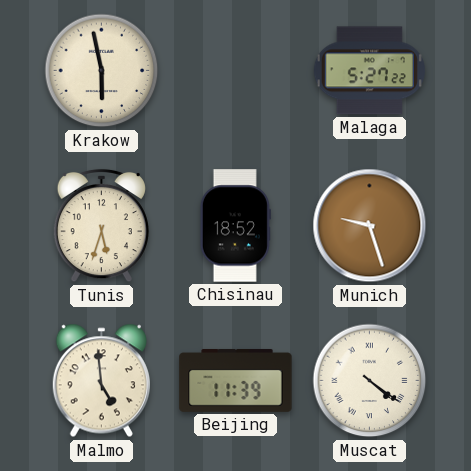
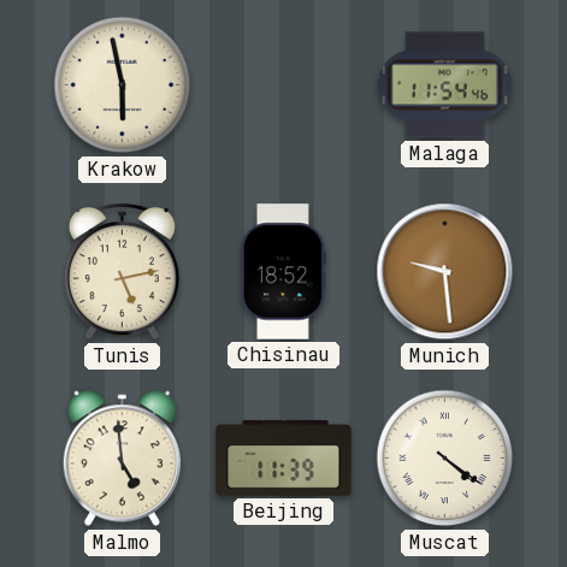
Malaga: 5:27 -> 11:54
Tunis: 5:33 -> 5:13
Munich: 9:27 -> 9:29
